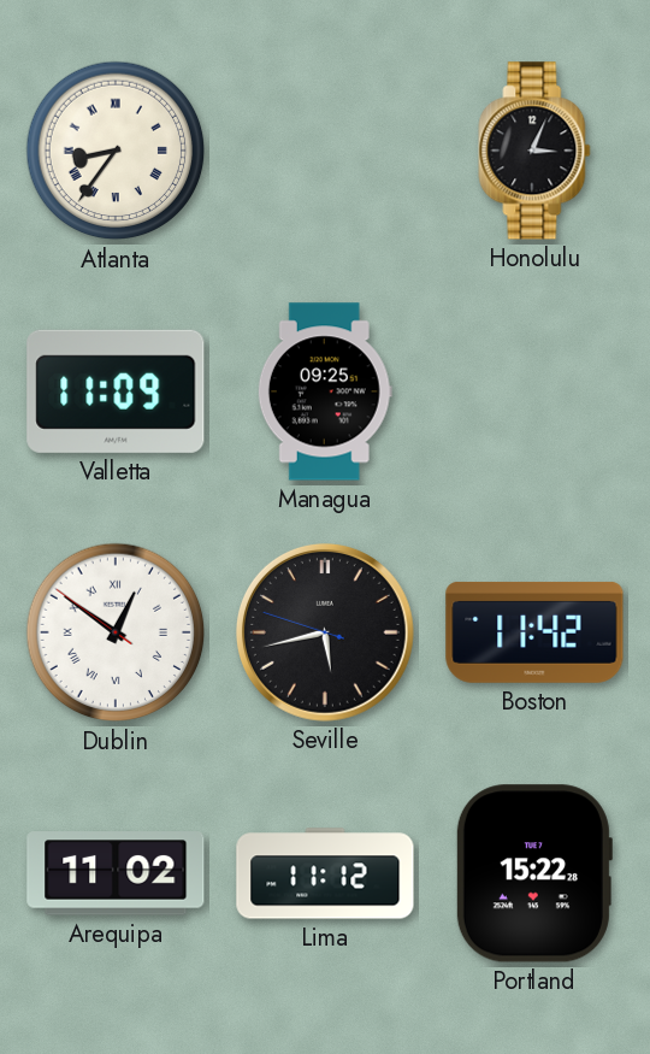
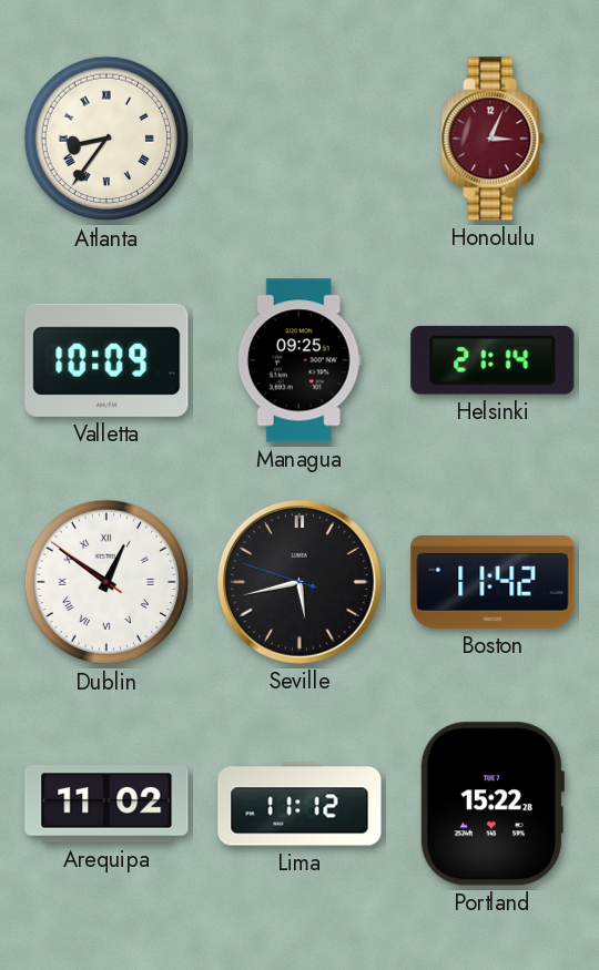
Honolulu dial: black -> burgundy
Valletta: 11:09 -> 10:09
Helsinki: none -> 21:14
